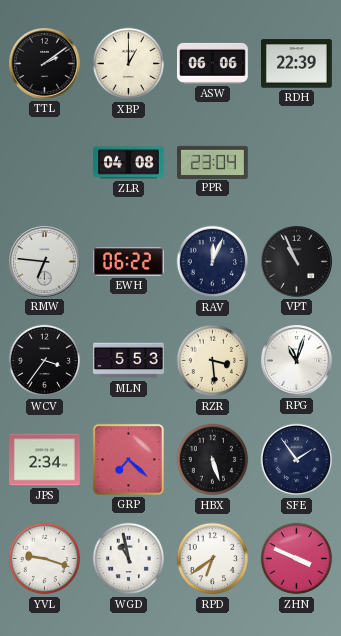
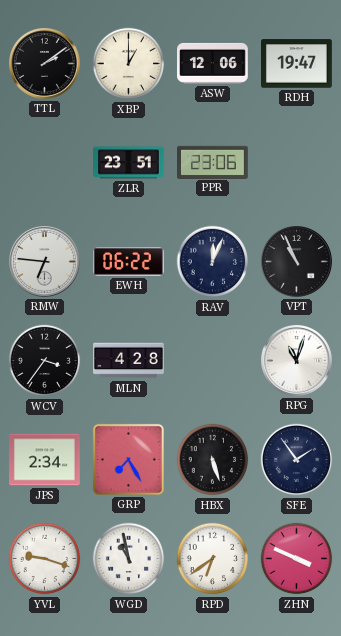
ASW: 06:06 -> 12:06
RDH: 22:39 -> 19:47
ZLR: 04:08 -> 23:51
PPR: 23:04 -> 23:06
MLN: 5:53 -> 4:28
RZR: 3:29 -> none
GRP: 7:22 -> 7:25
